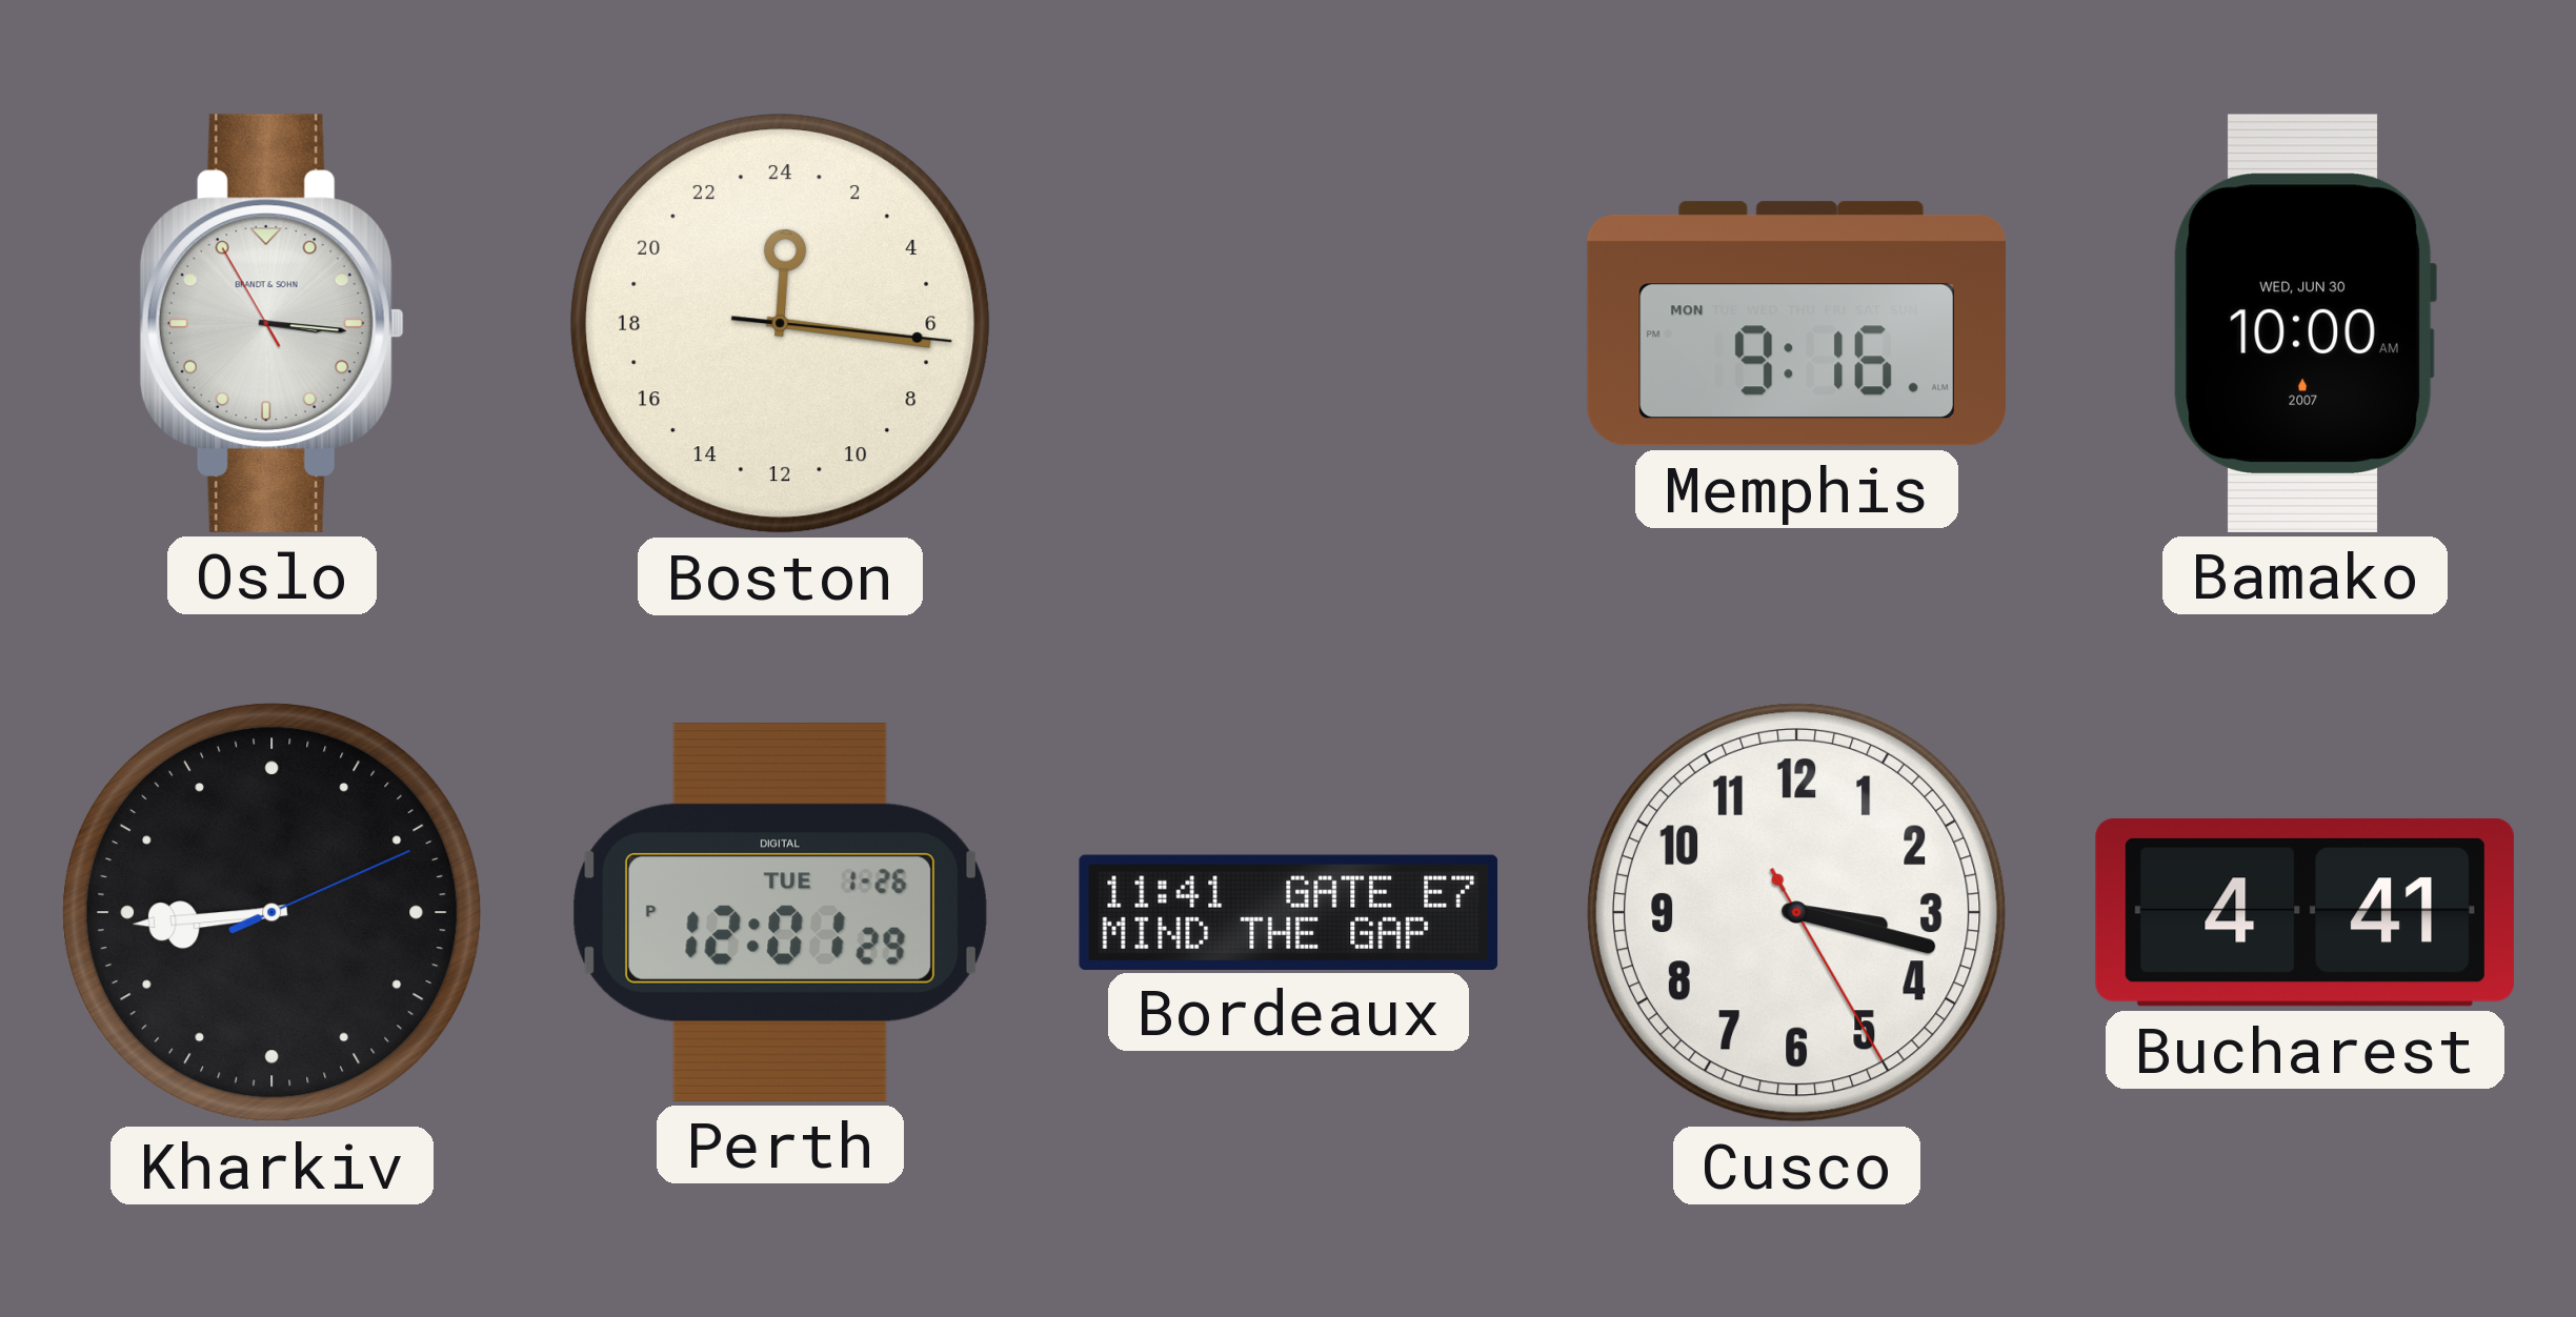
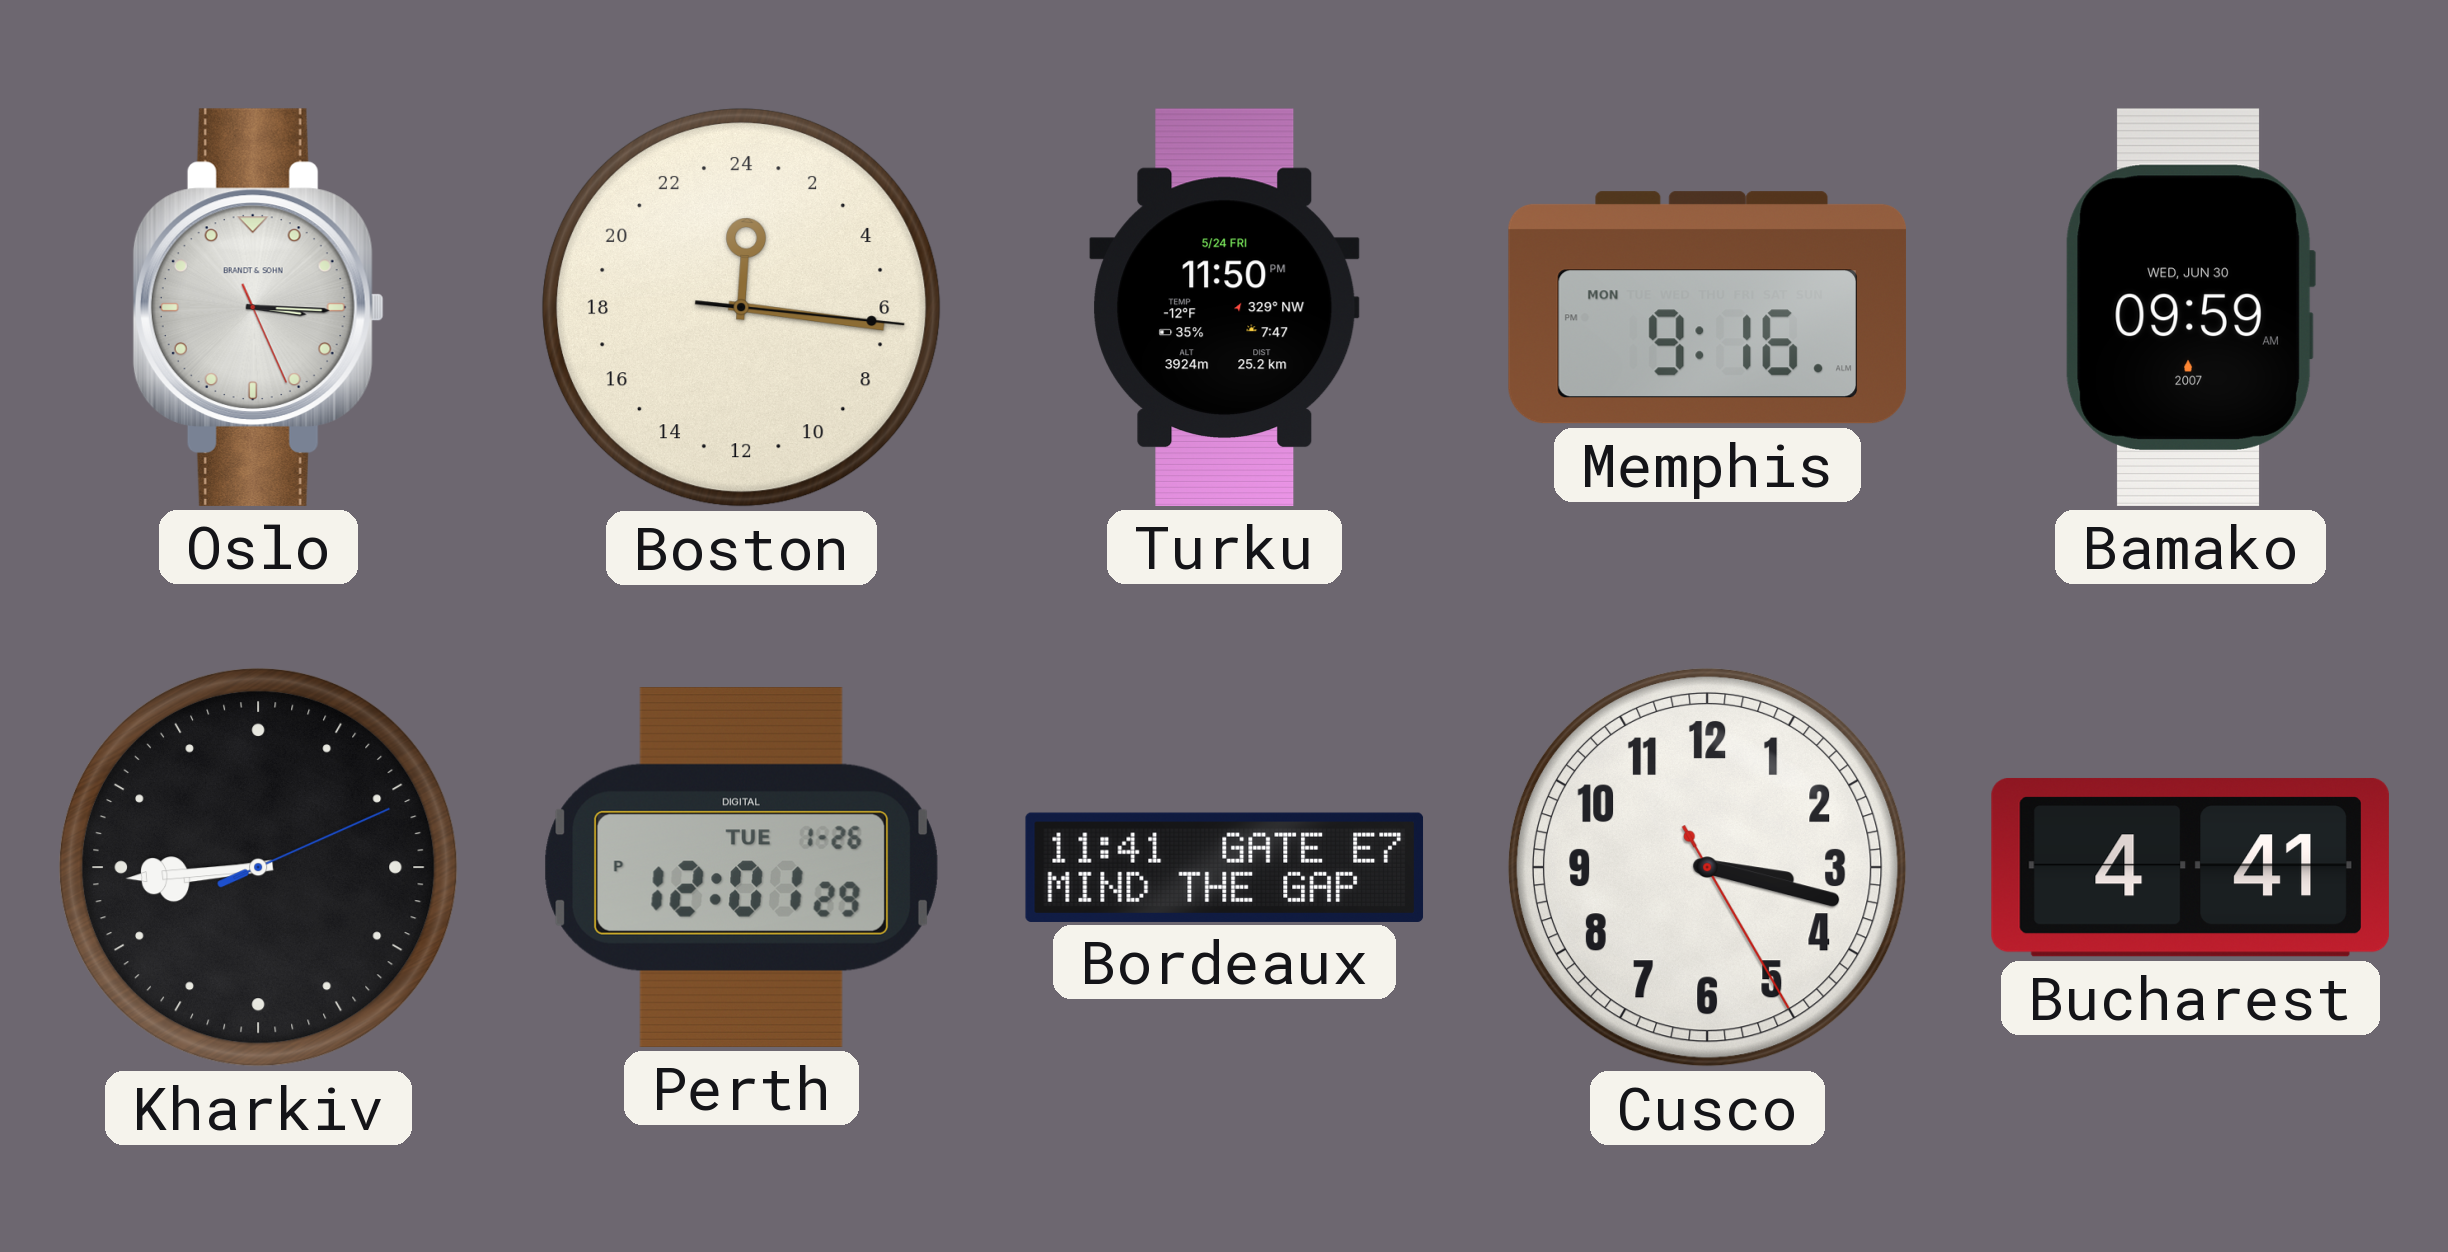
Oslo: 3:15:55 -> 3:15:26
Turku: none -> 11:50
Bamako: 10:00 -> 09:59
